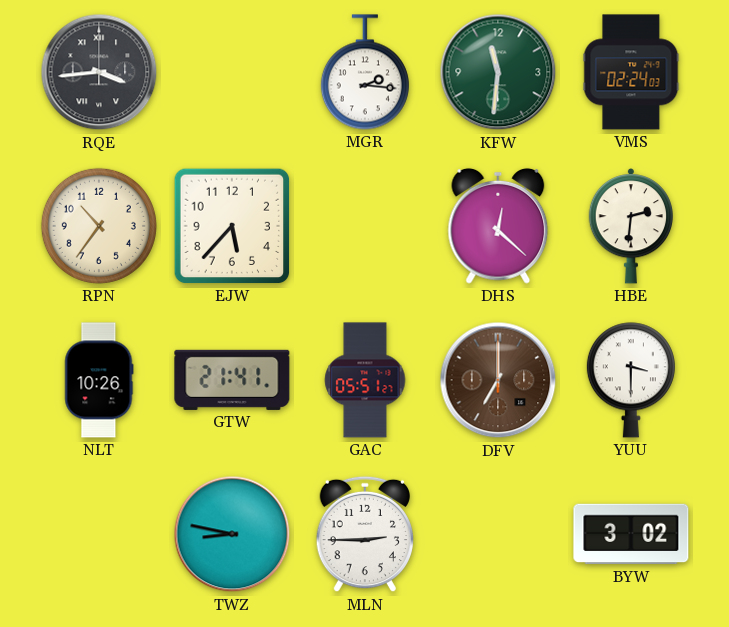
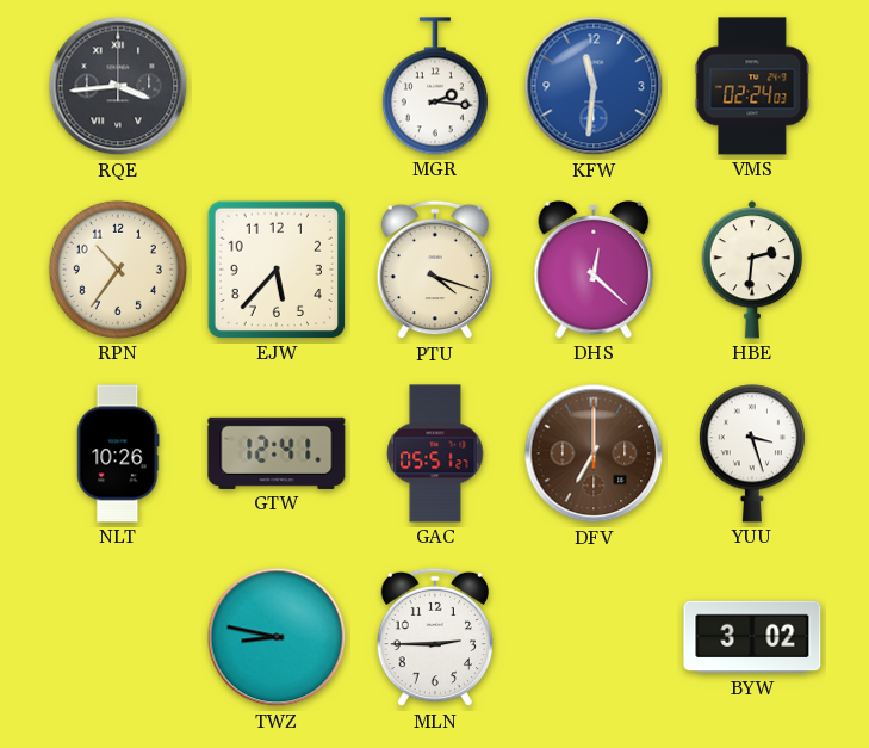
KFW dial: green -> blue
PTU: none -> 4:18
GTW: 21:41 -> 12:41
YUU: 3:30 -> 3:27
